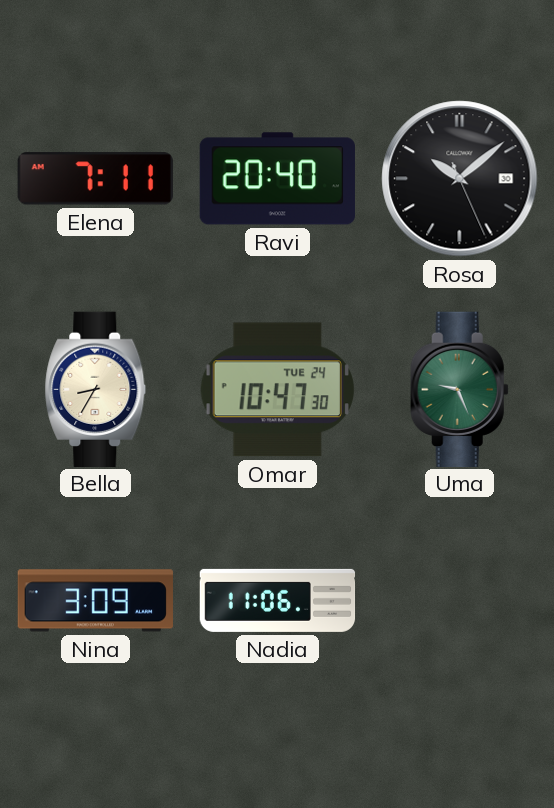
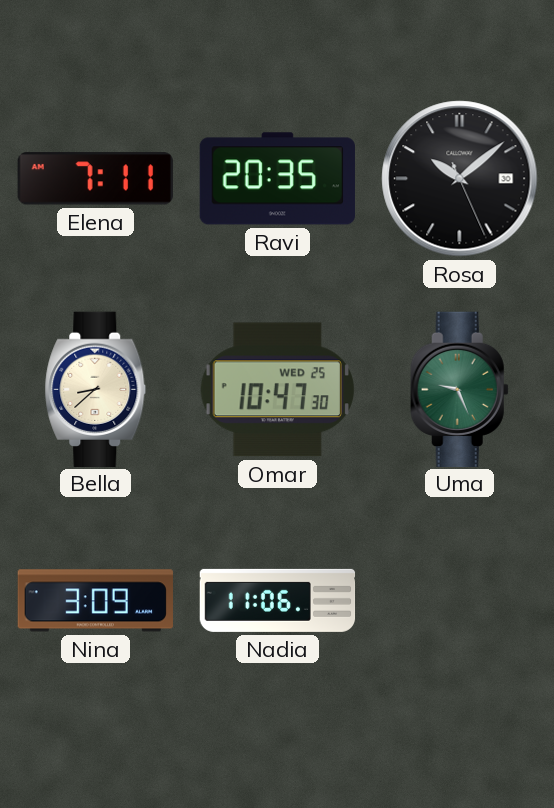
Ravi: 20:40 -> 20:35
Bella: 8:35 -> 8:38
Omar date: TUE 24 -> WED 25
